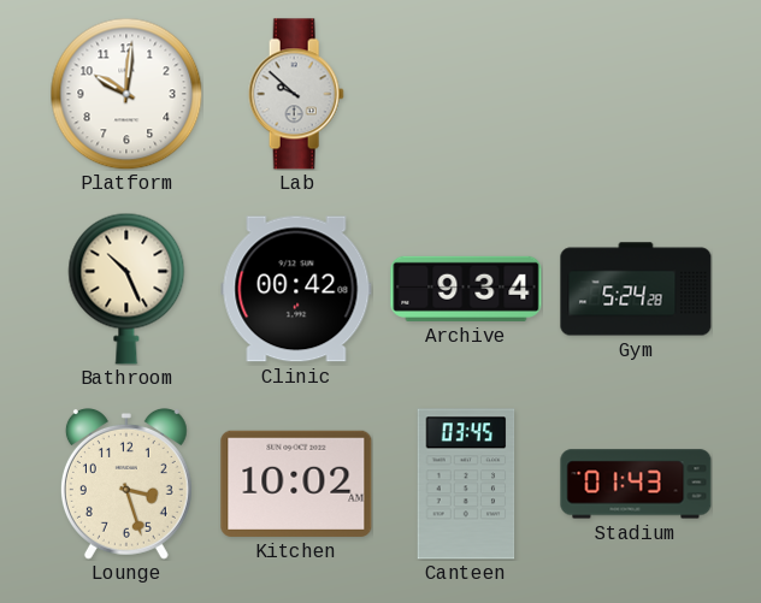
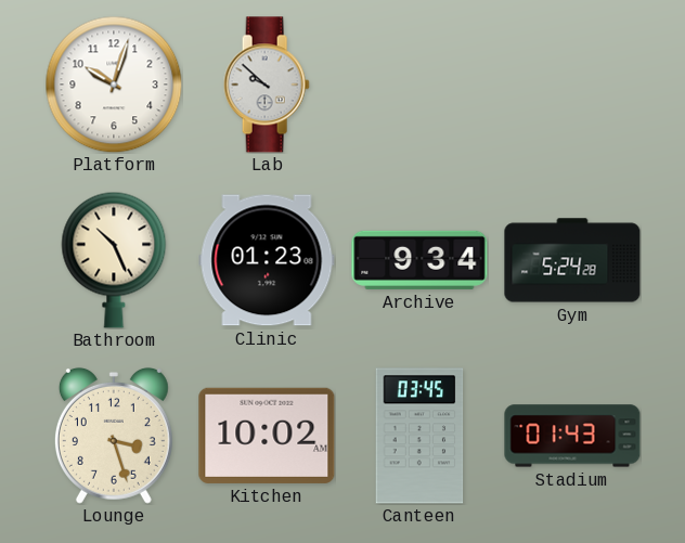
Platform: 10:01 -> 10:03
Clinic: 00:42 -> 01:23
